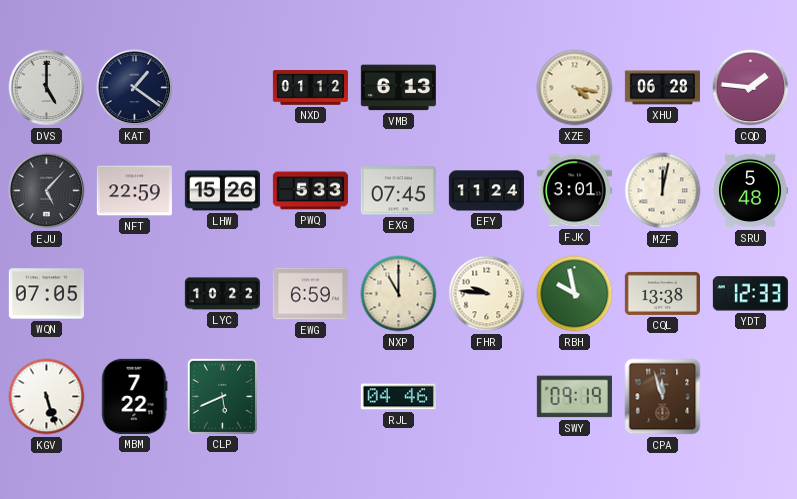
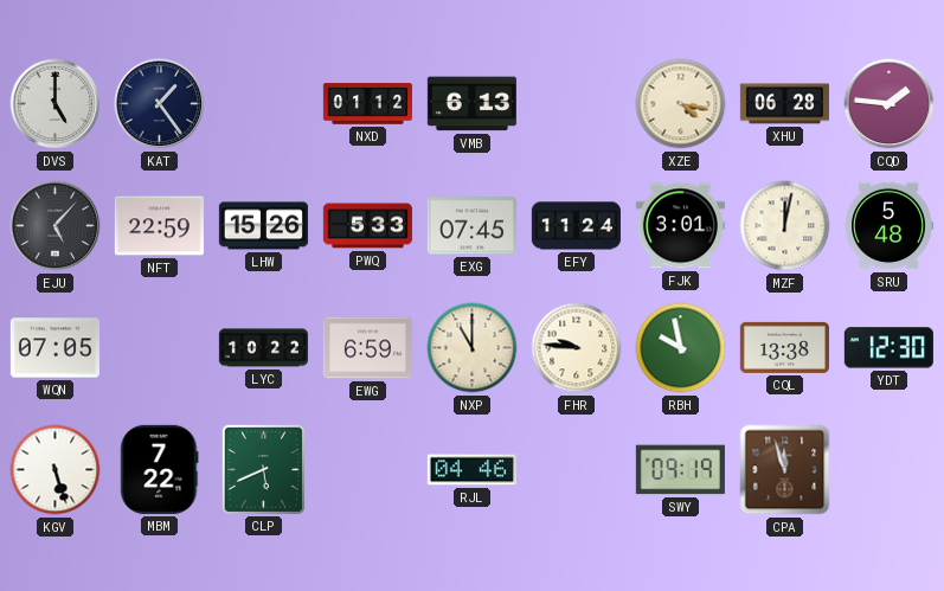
KAT: 1:21 -> 1:24
YDT: 12:33 -> 12:30
